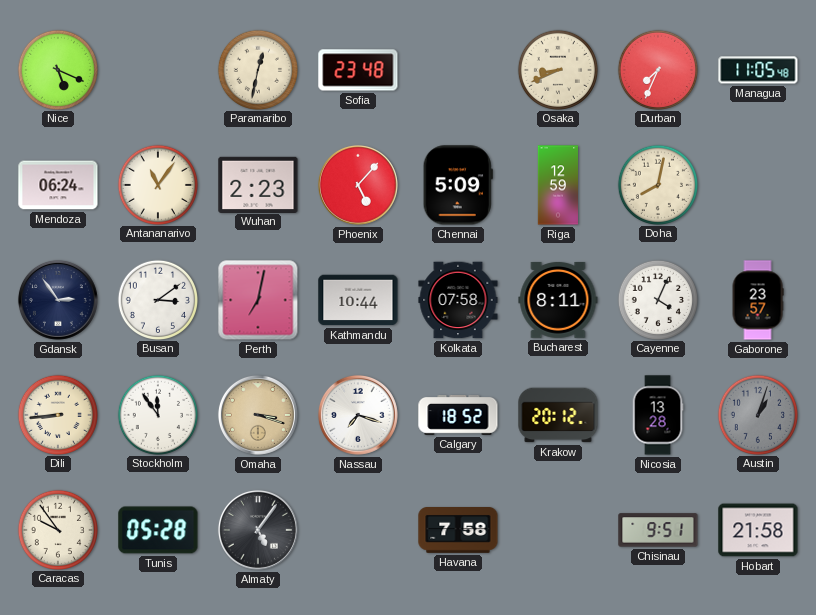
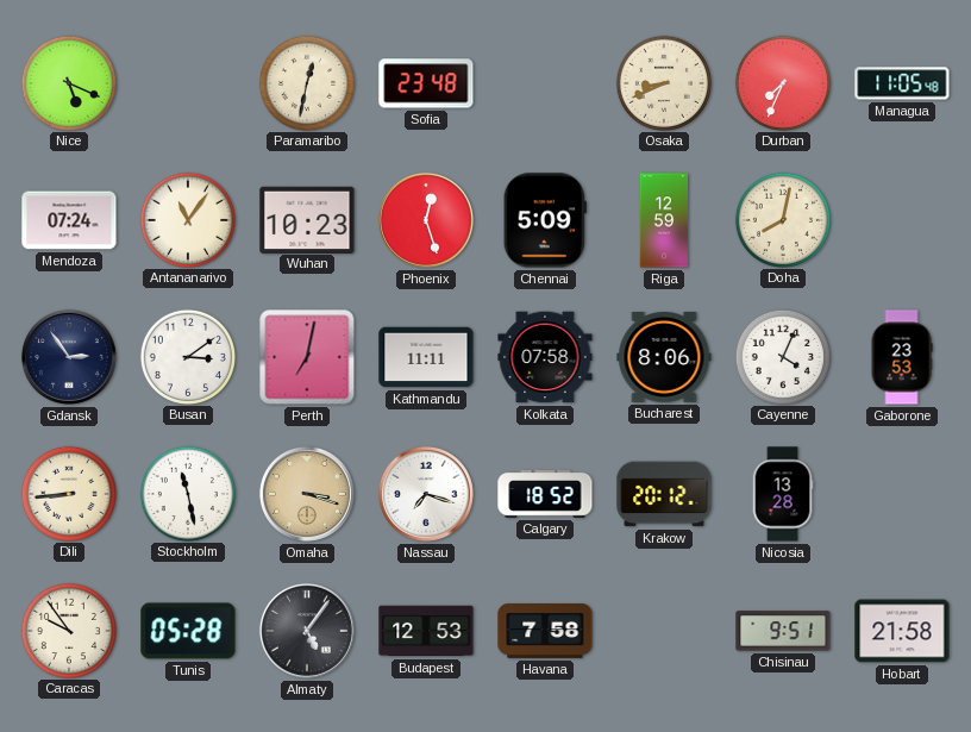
Mendoza: 06:24 -> 07:24
Wuhan: 2:23 -> 10:23
Phoenix: 5:07 -> 12:27
Kathmandu: 10:44 -> 11:11
Bucharest: 8:11 -> 8:06
Gaborone: 23:57 -> 23:53
Stockholm: 11:54 -> 11:28
Austin: 1:03 -> none
Budapest: none -> 12:53
